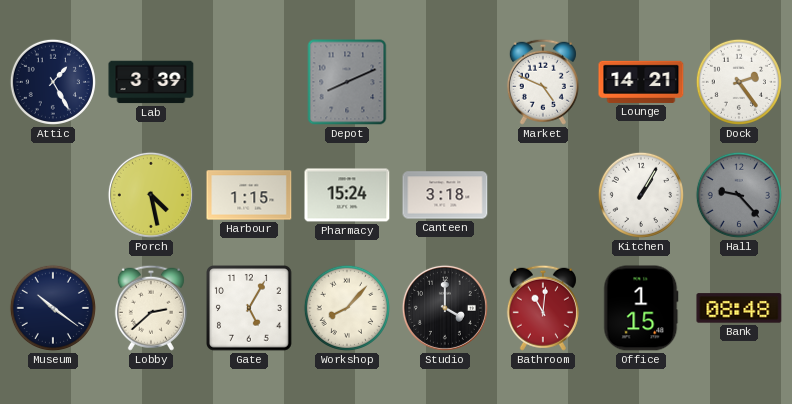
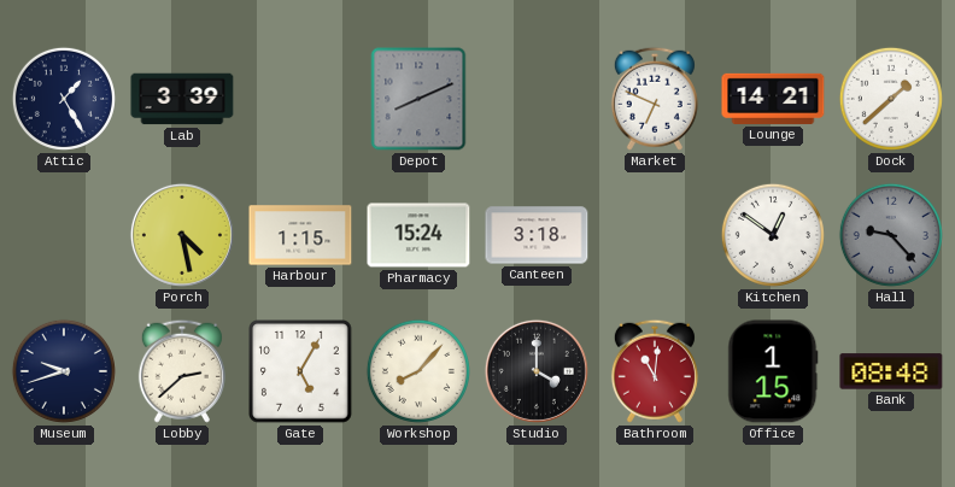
Market: 4:49 -> 6:49
Dock: 2:24 -> 1:38
Kitchen: 1:05 -> 12:51
Museum: 10:21 -> 9:42
